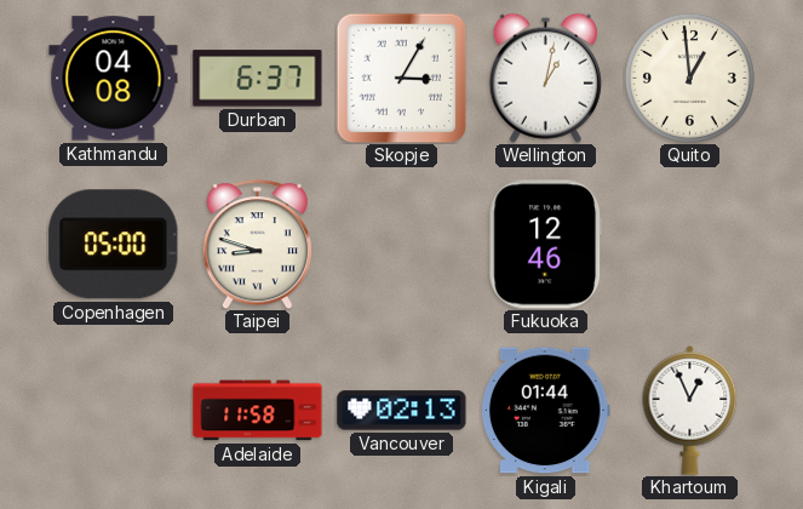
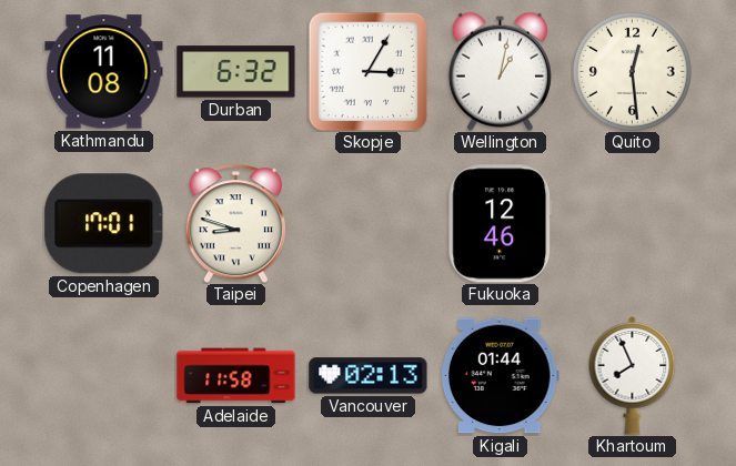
Kathmandu: 04:08 -> 11:08
Durban: 6:37 -> 6:32
Quito: 12:59 -> 12:29
Copenhagen: 05:00 -> 17:01
Khartoum: 12:56 -> 7:56
